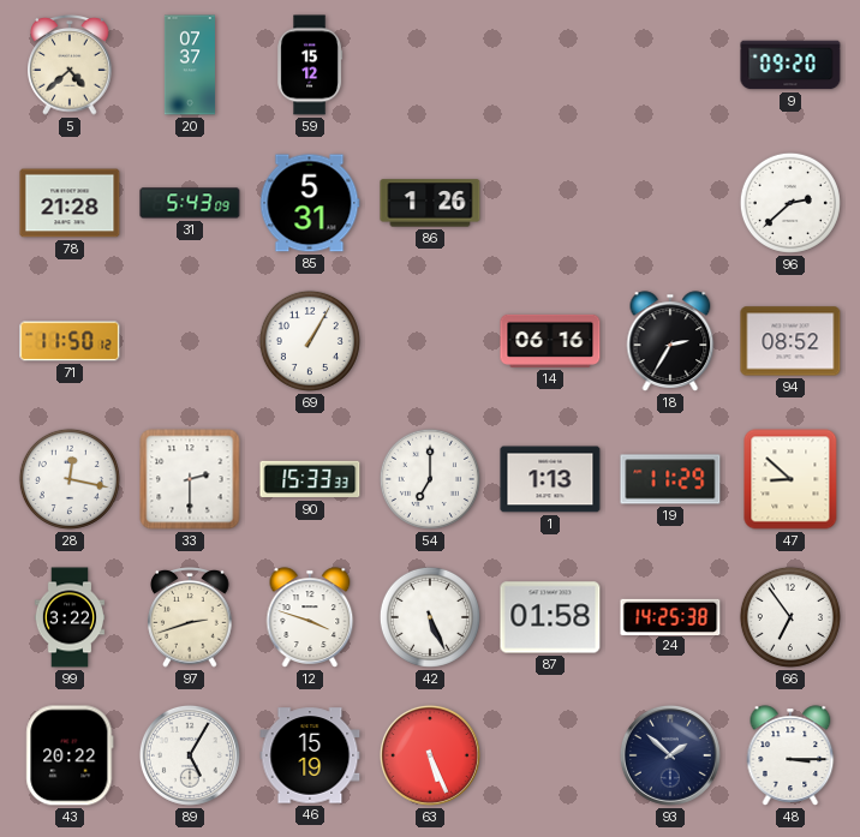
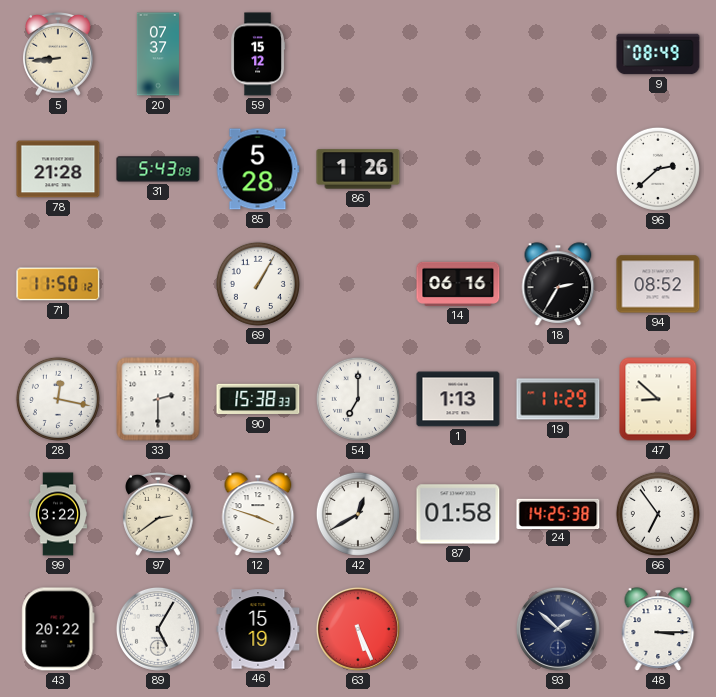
5: 4:38 -> 8:44
9: 09:20 -> 08:49
85: 5:31 -> 5:28
90: 15:33 -> 15:38
97: 2:42 -> 2:39
42: 5:26 -> 12:40
